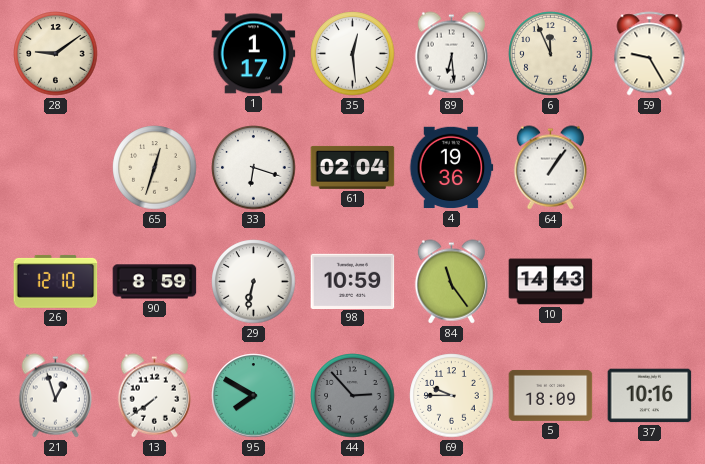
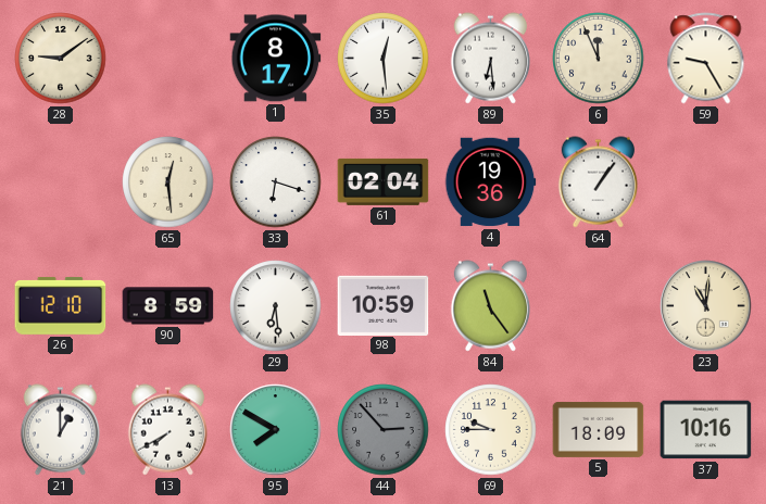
1: 1:17 -> 8:17
65: 12:33 -> 12:29
29: 6:32 -> 6:29
10: 14:43 -> none
23: none -> 11:01
21: 12:57 -> 1:00
13: 7:39 -> 7:40
